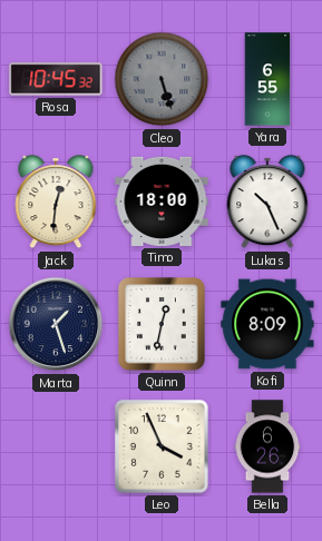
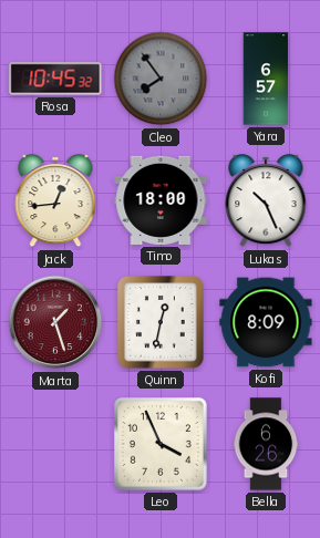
Cleo: 5:27 -> 7:54
Yara: 6:55 -> 6:57
Jack: 12:31 -> 12:44
Marta dial: navy -> burgundy
